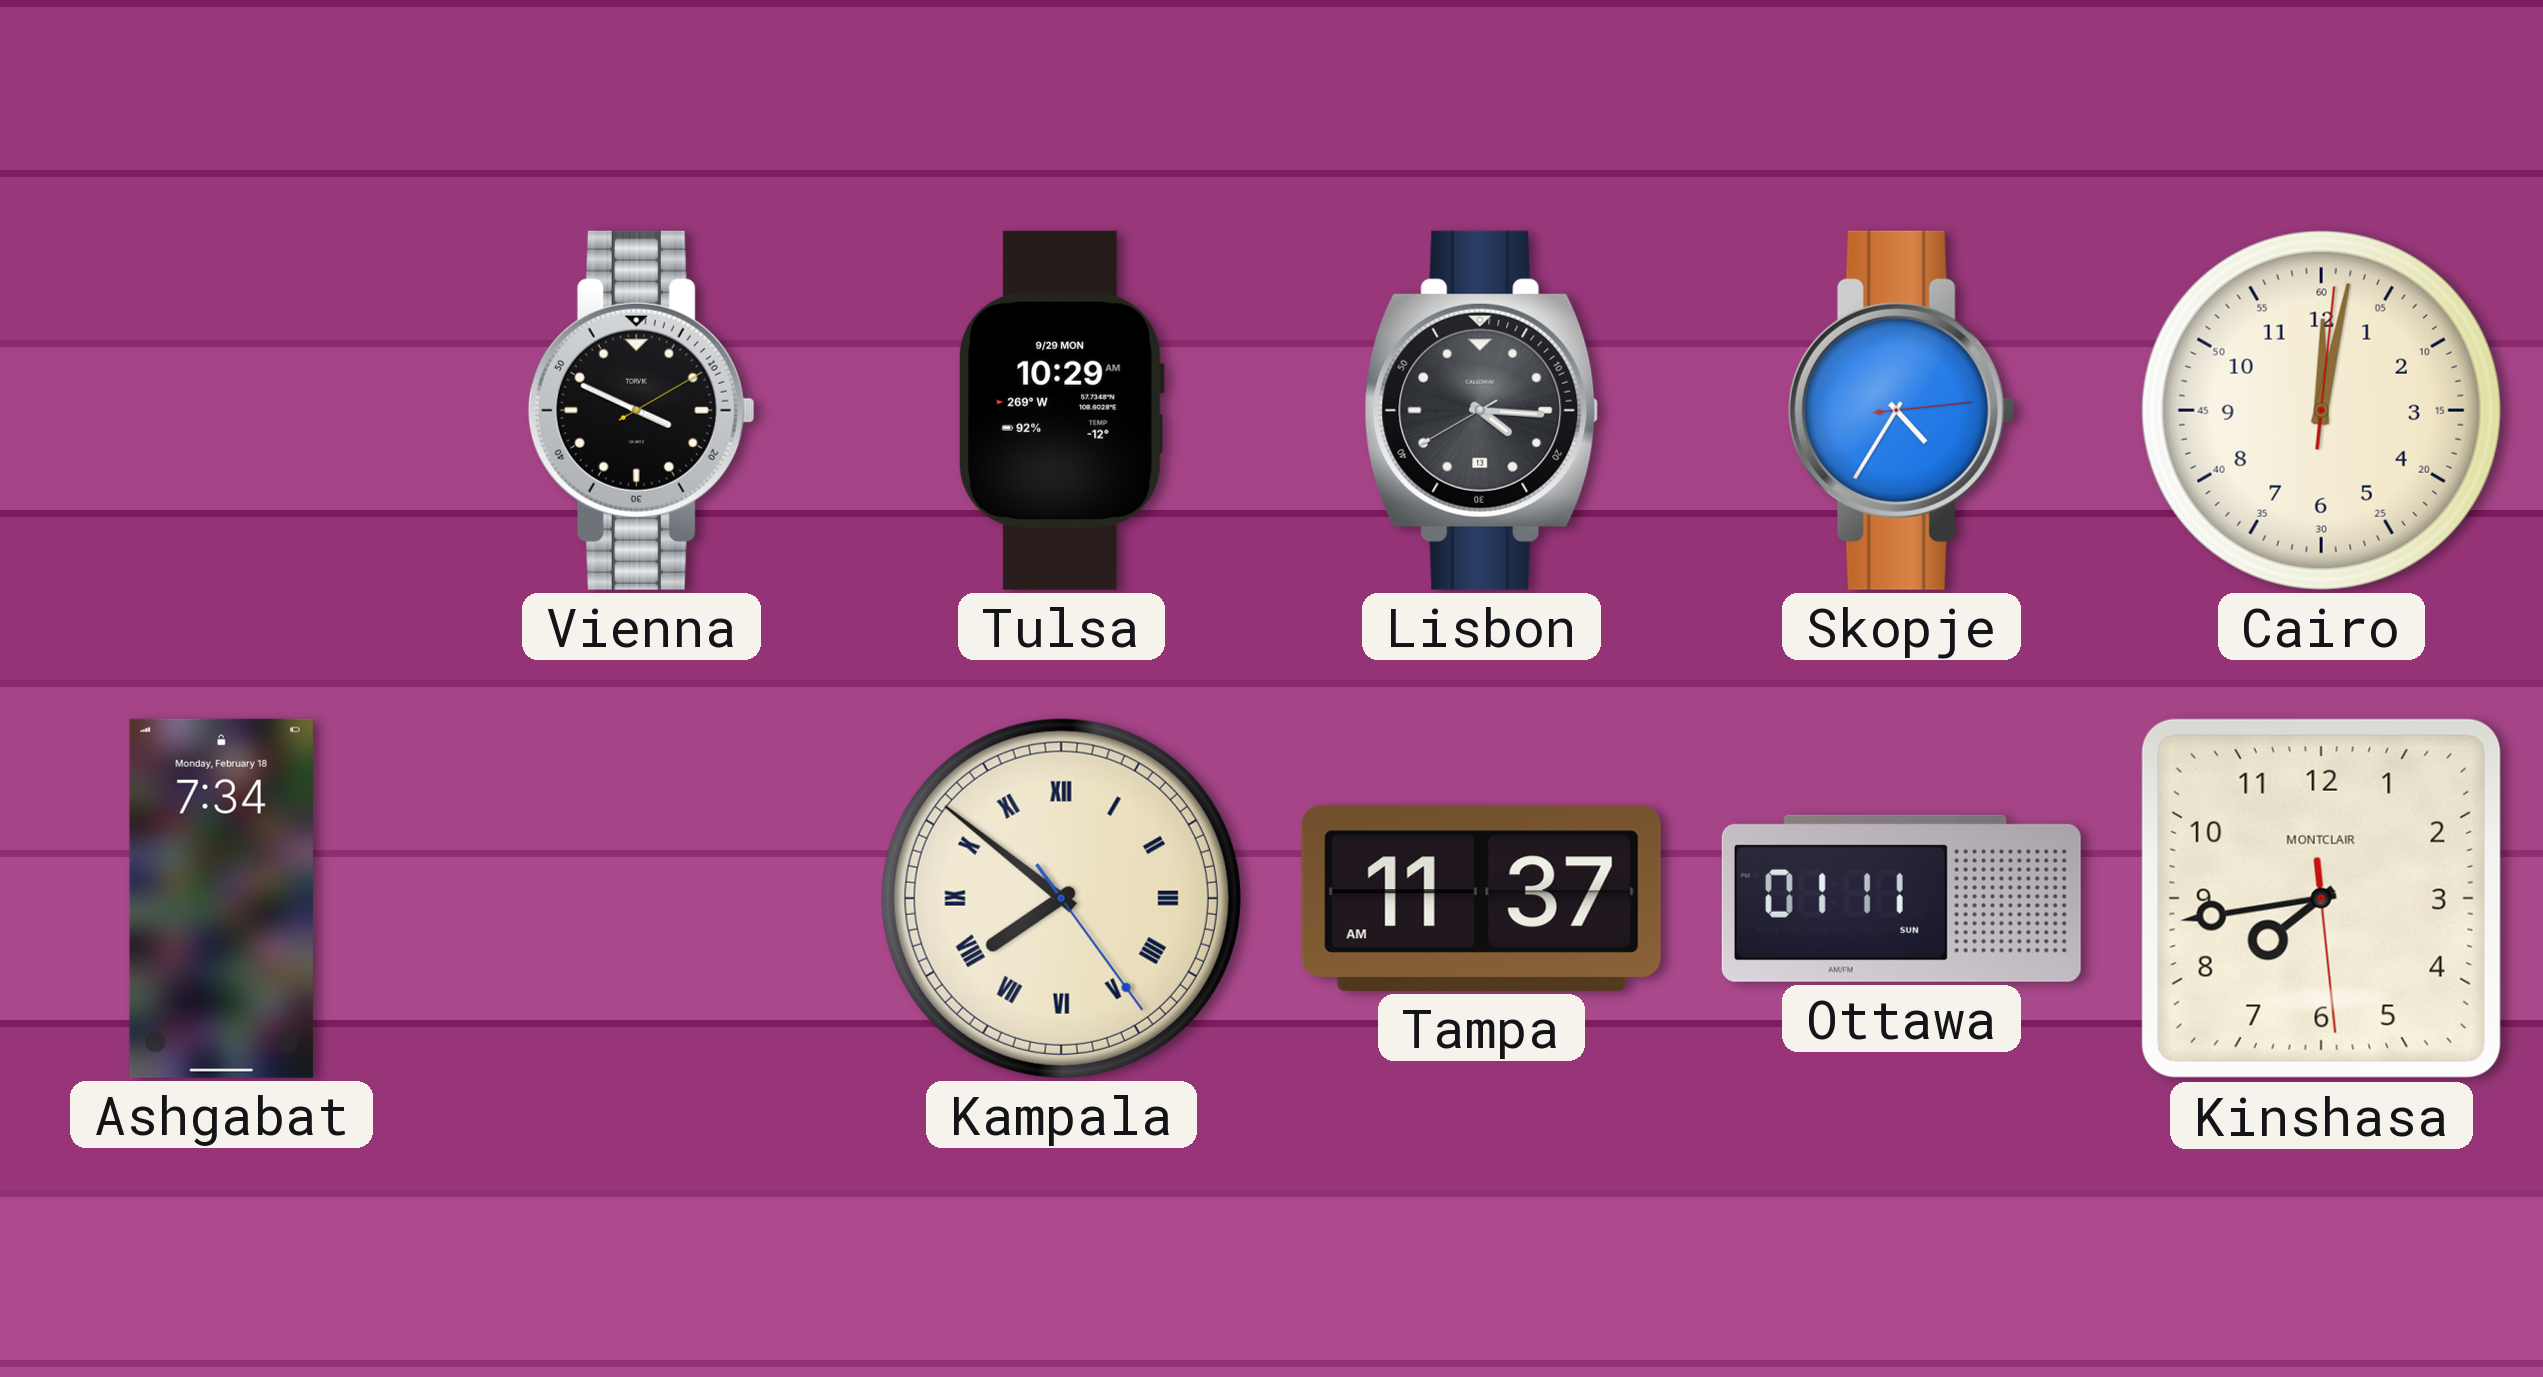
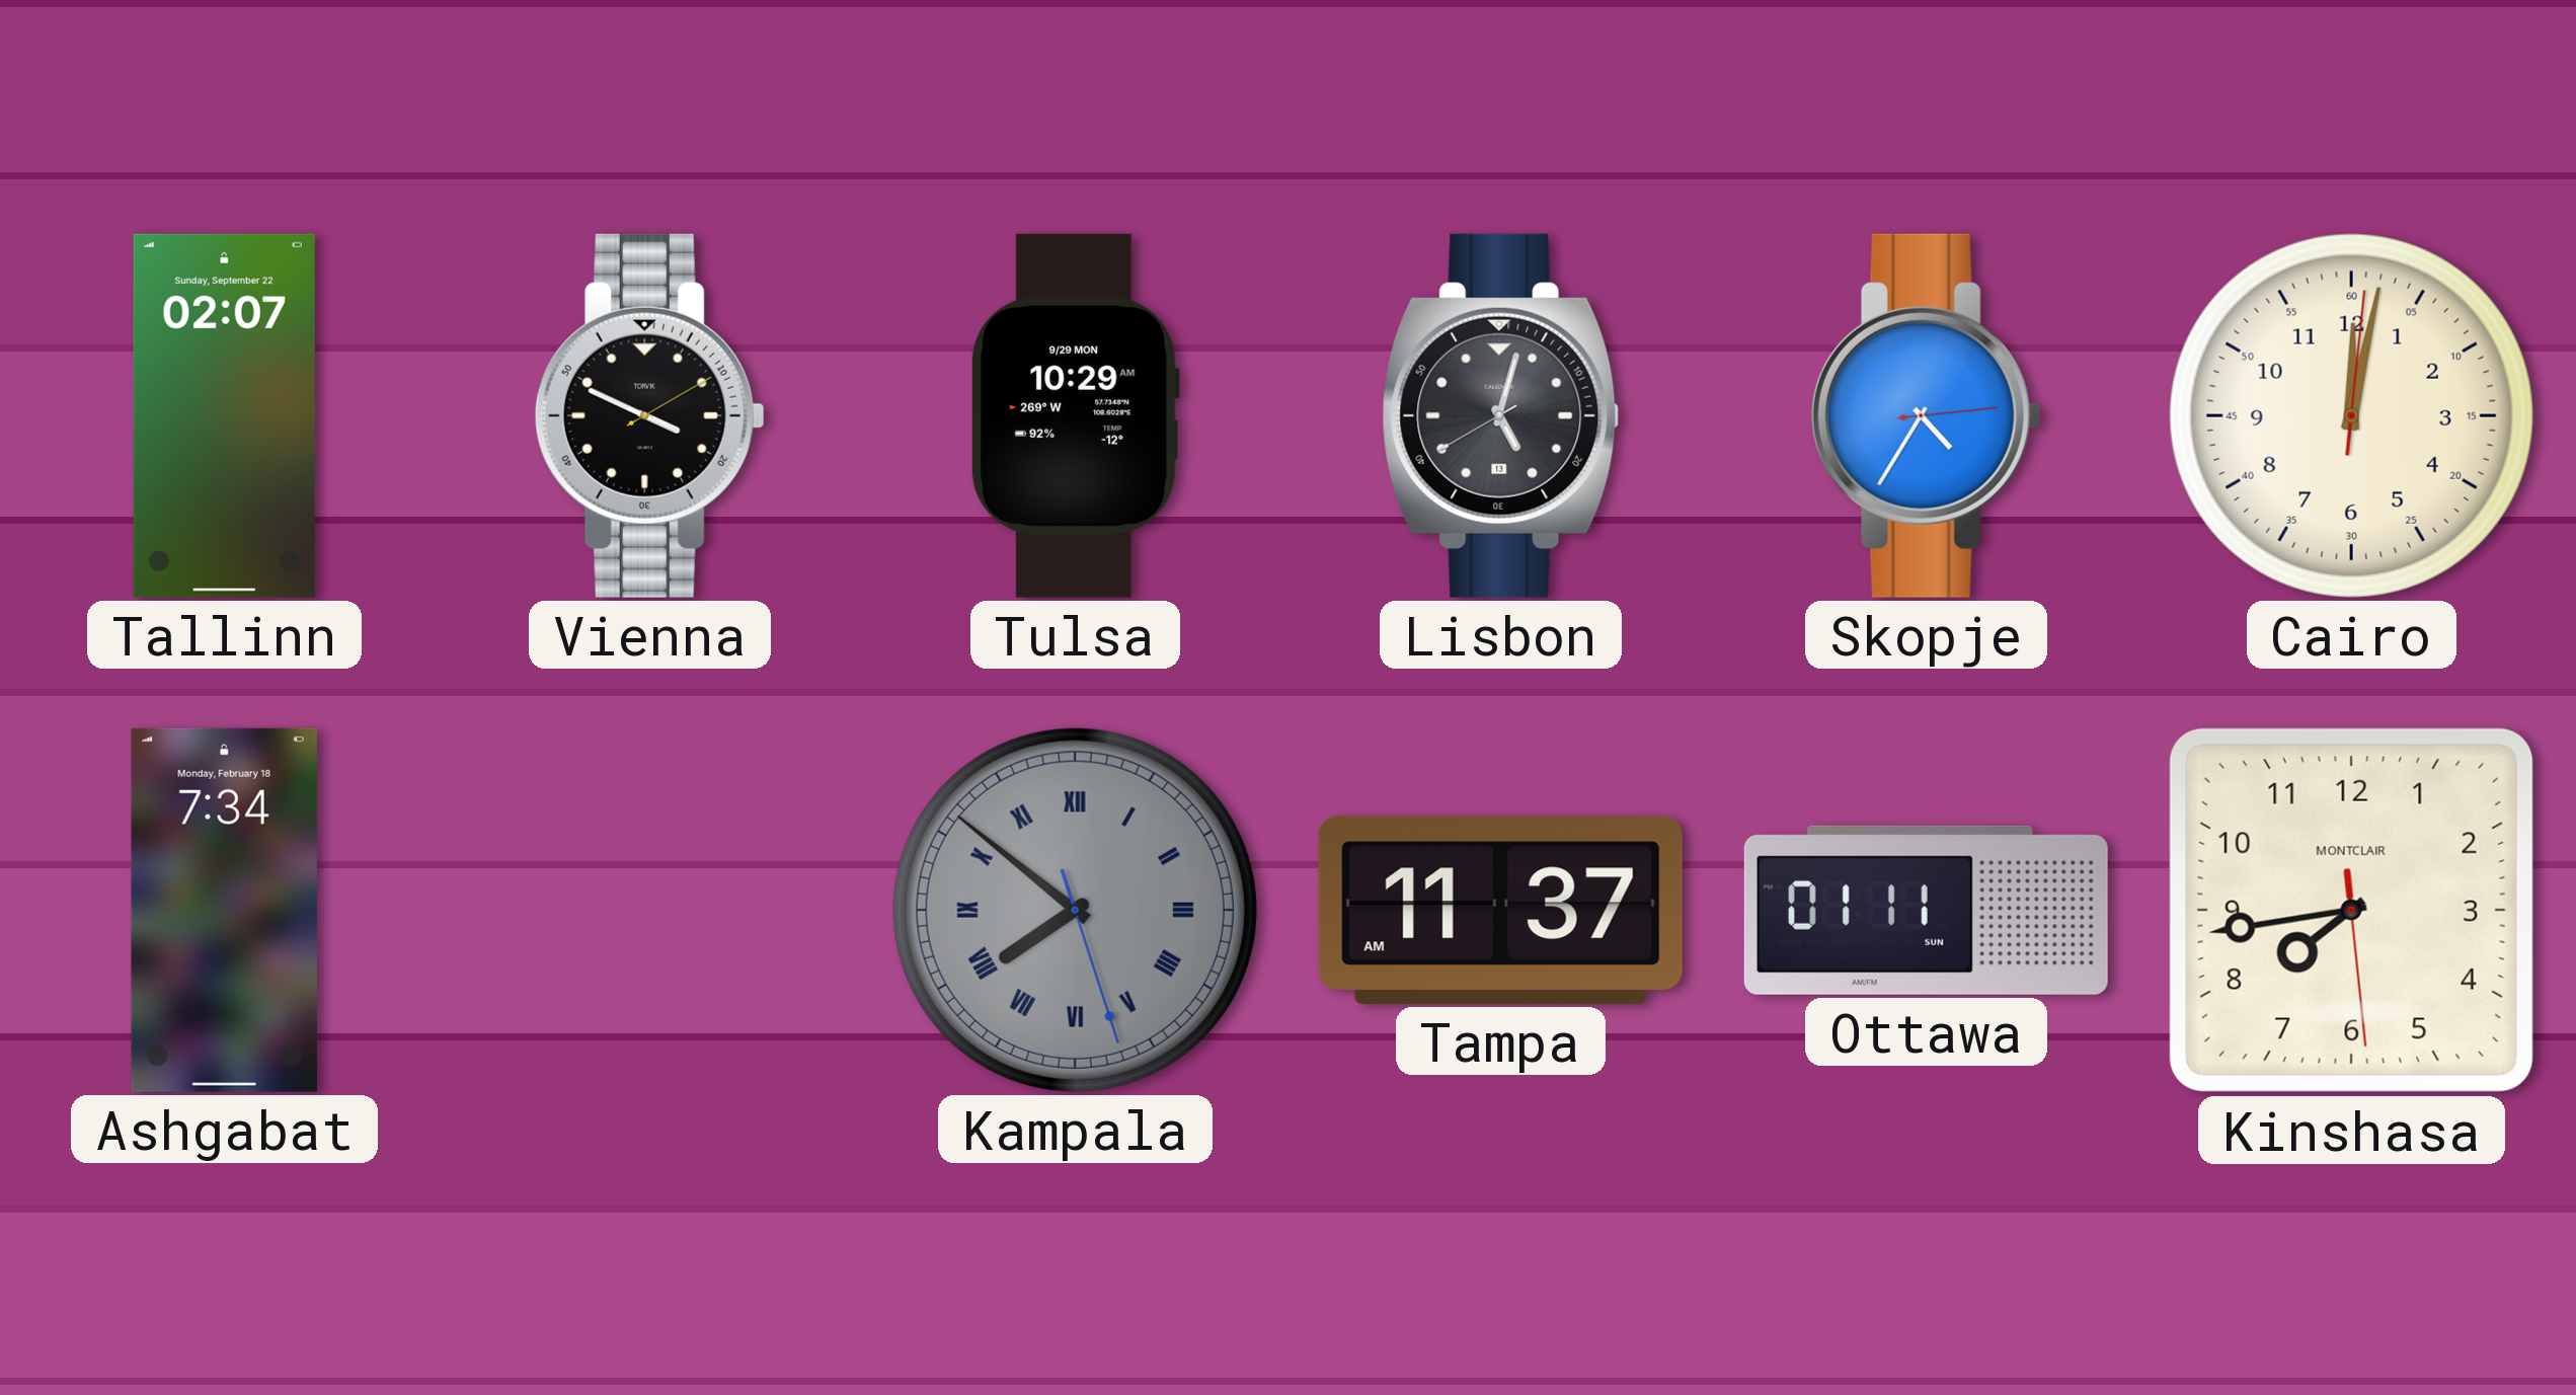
Tallinn: none -> 02:07
Lisbon: 4:15 -> 5:02
Kampala: 7:51:24 -> 7:51:27
Kampala dial: cream -> grey
